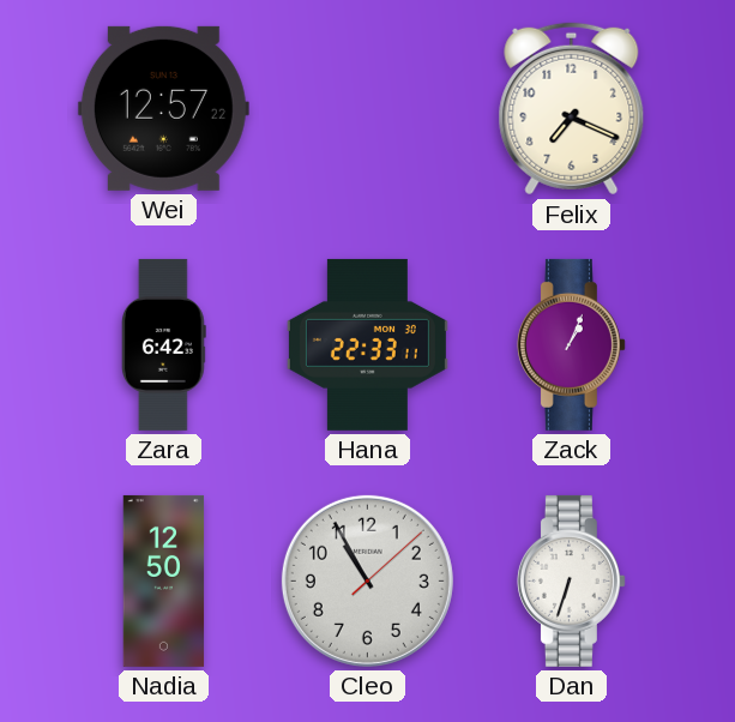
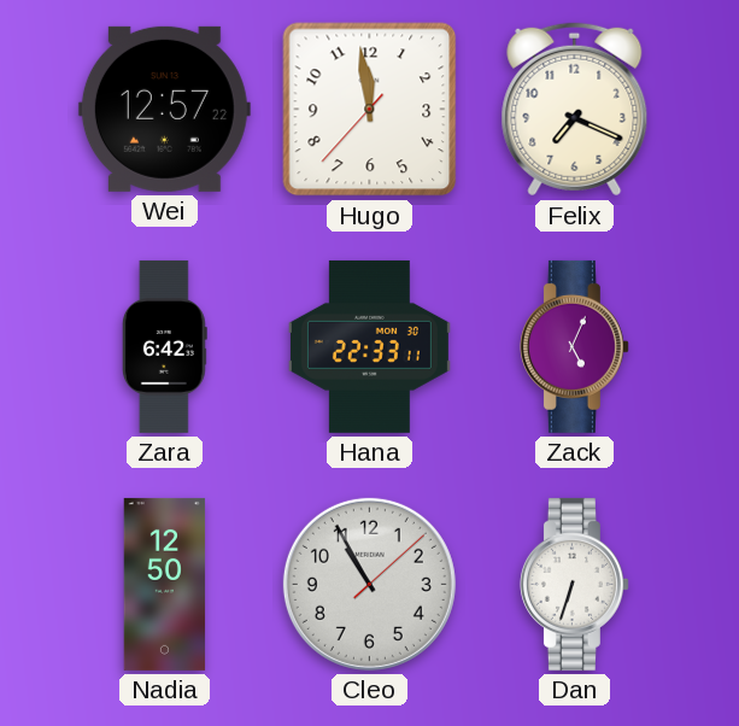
Hugo: none -> 11:58
Zack: 1:04 -> 5:04
